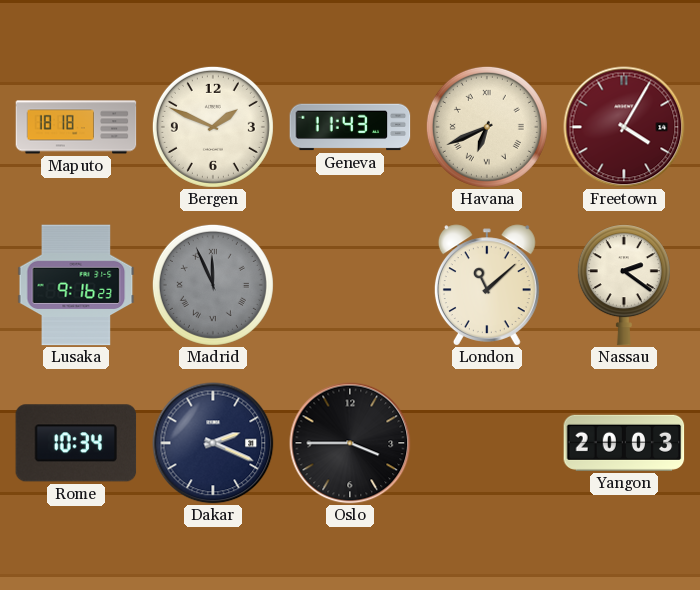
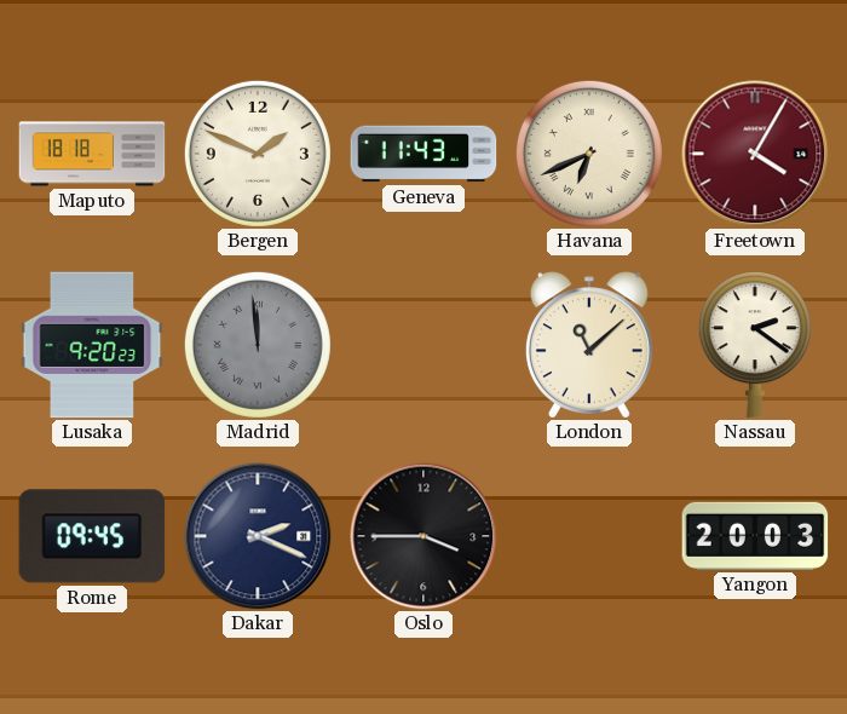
Lusaka: 9:16 -> 9:20
Madrid: 11:56 -> 11:59
Rome: 10:34 -> 09:45
